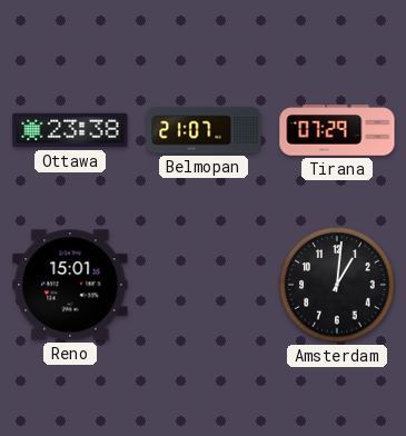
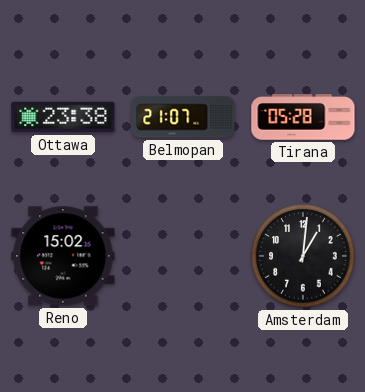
Tirana: 07:29 -> 05:28
Reno: 15:01 -> 15:02
